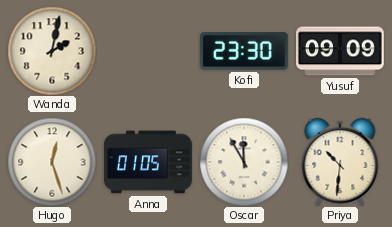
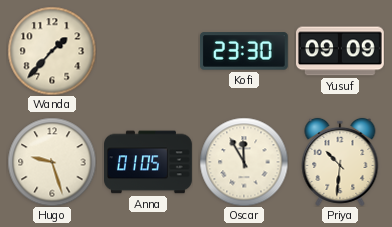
Wanda: 2:02 -> 1:37
Hugo: 12:27 -> 9:27
